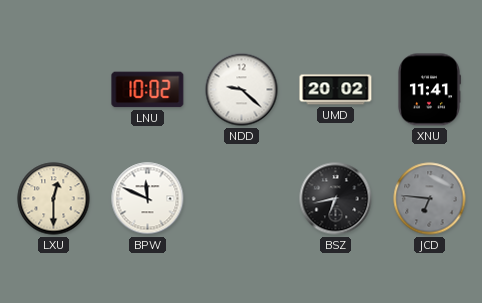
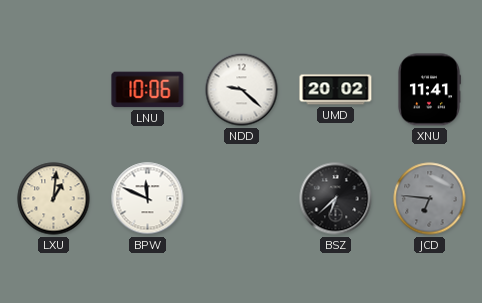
LNU: 10:02 -> 10:06
LXU: 12:30 -> 1:01
BSZ: 6:43 -> 6:38
